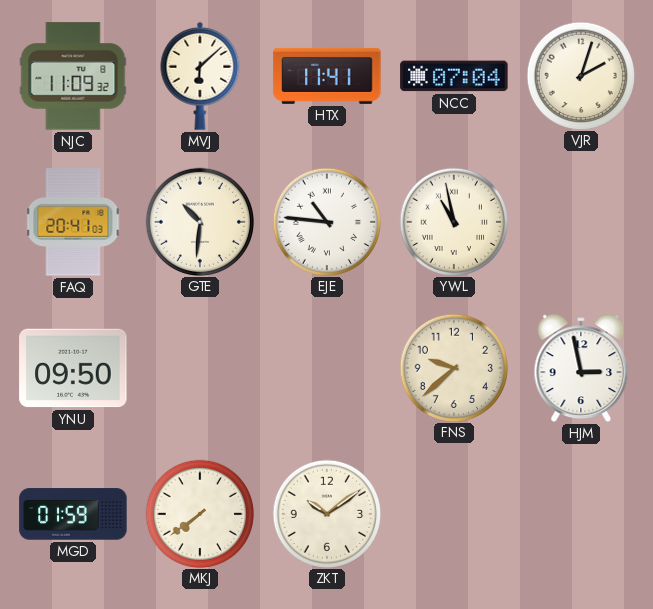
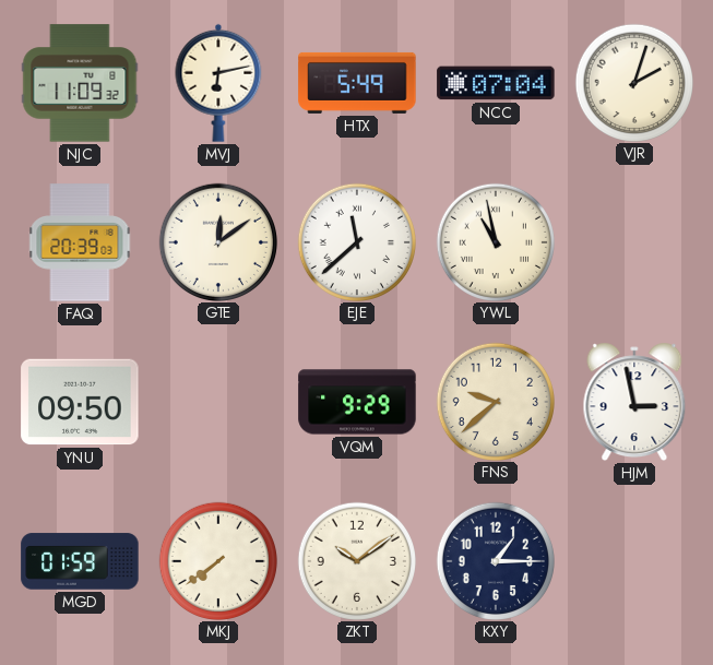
MVJ: 6:08 -> 6:13
HTX: 11:41 -> 5:49
FAQ: 20:41 -> 20:39
GTE: 10:31 -> 12:09
EJE: 10:46 -> 11:38
VQM: none -> 9:29
KXY: none -> 1:15
